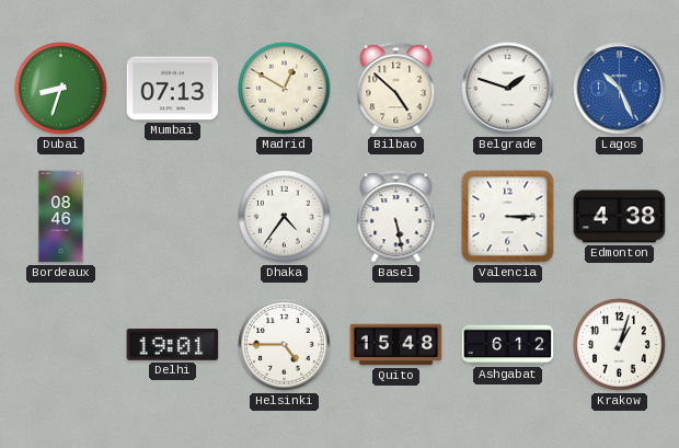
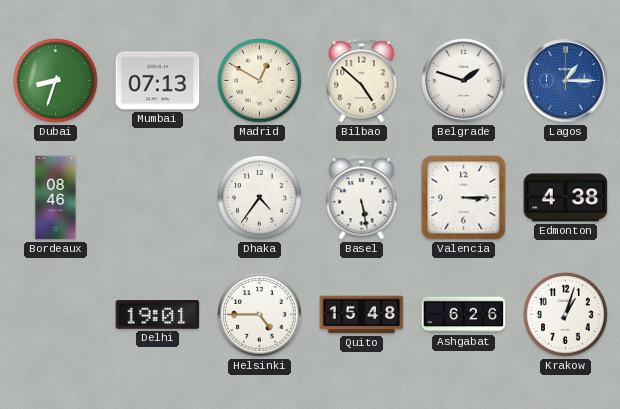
Lagos: 10:26 -> 1:15
Ashgabat: 6:12 -> 6:26
